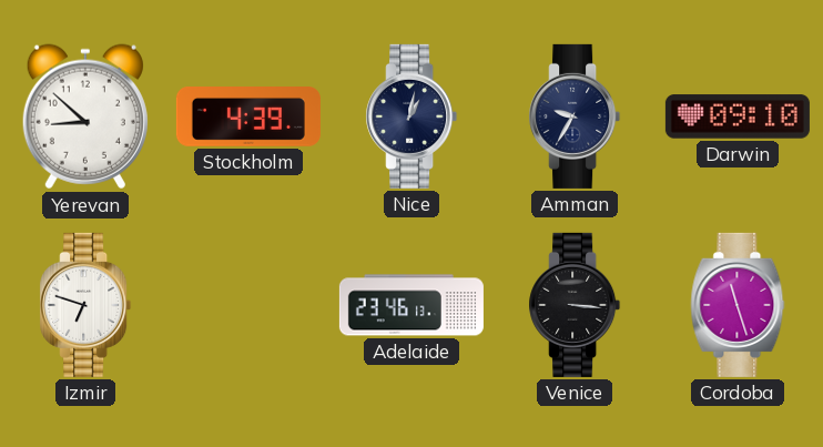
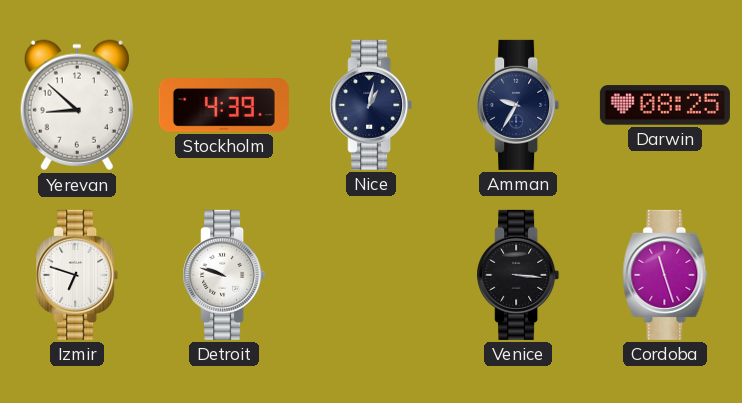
Darwin: 09:10 -> 08:25
Detroit: none -> 9:48
Adelaide: 23:46 -> none
